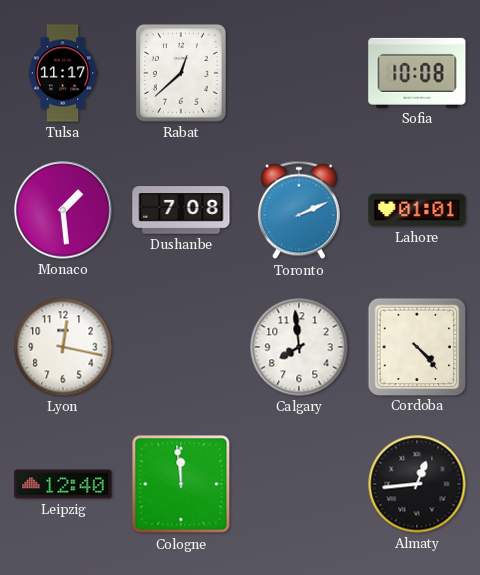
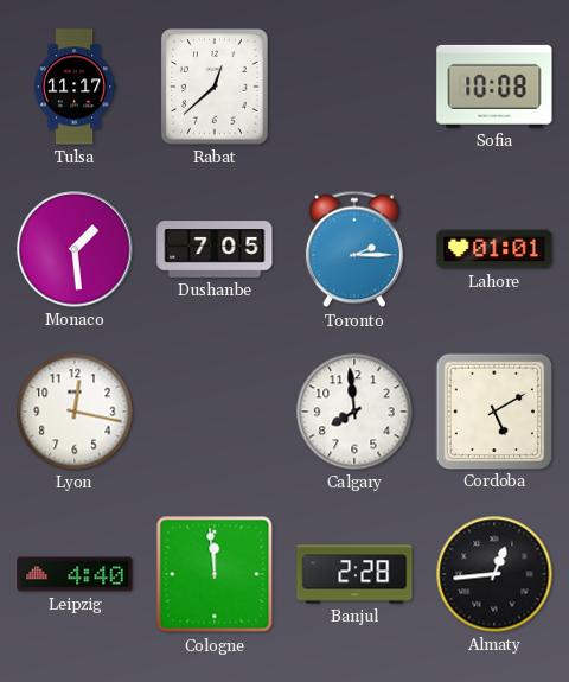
Dushanbe: 7:08 -> 7:05
Toronto: 2:11 -> 2:15
Cordoba: 4:23 -> 5:10
Leipzig: 12:40 -> 4:40
Banjul: none -> 2:28
